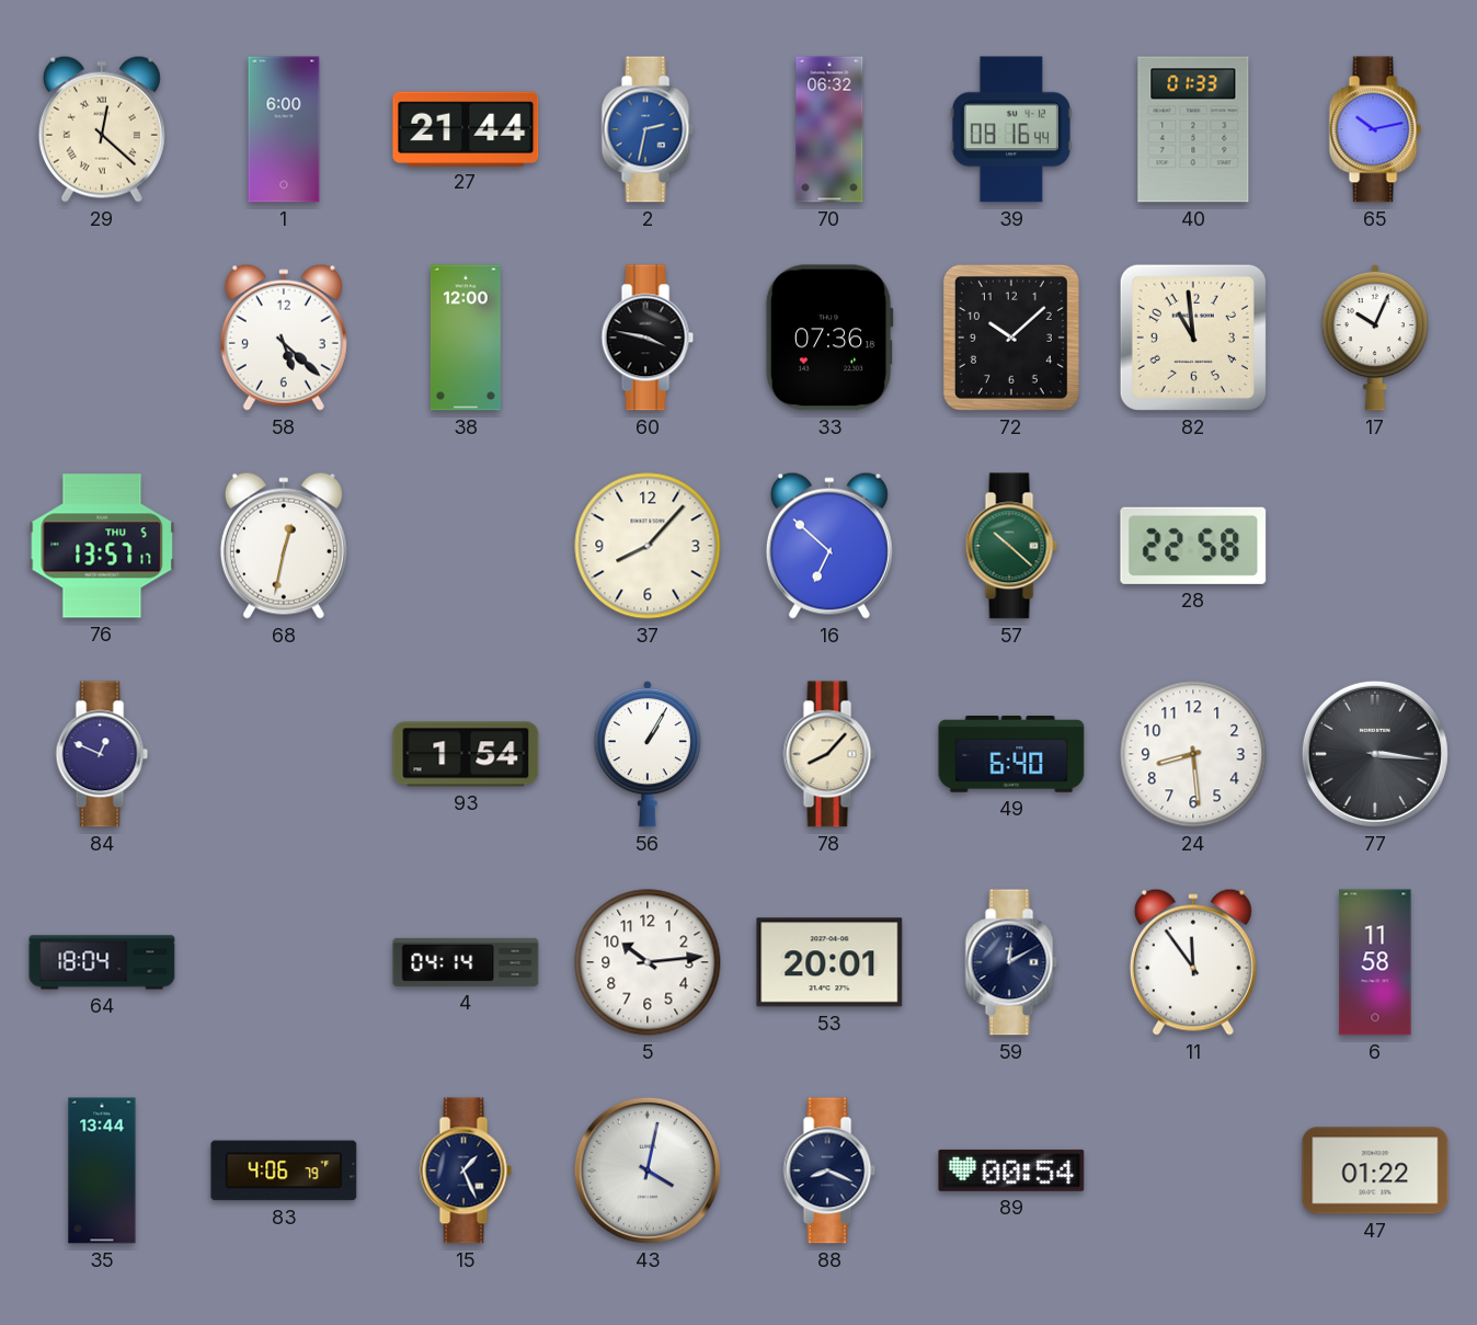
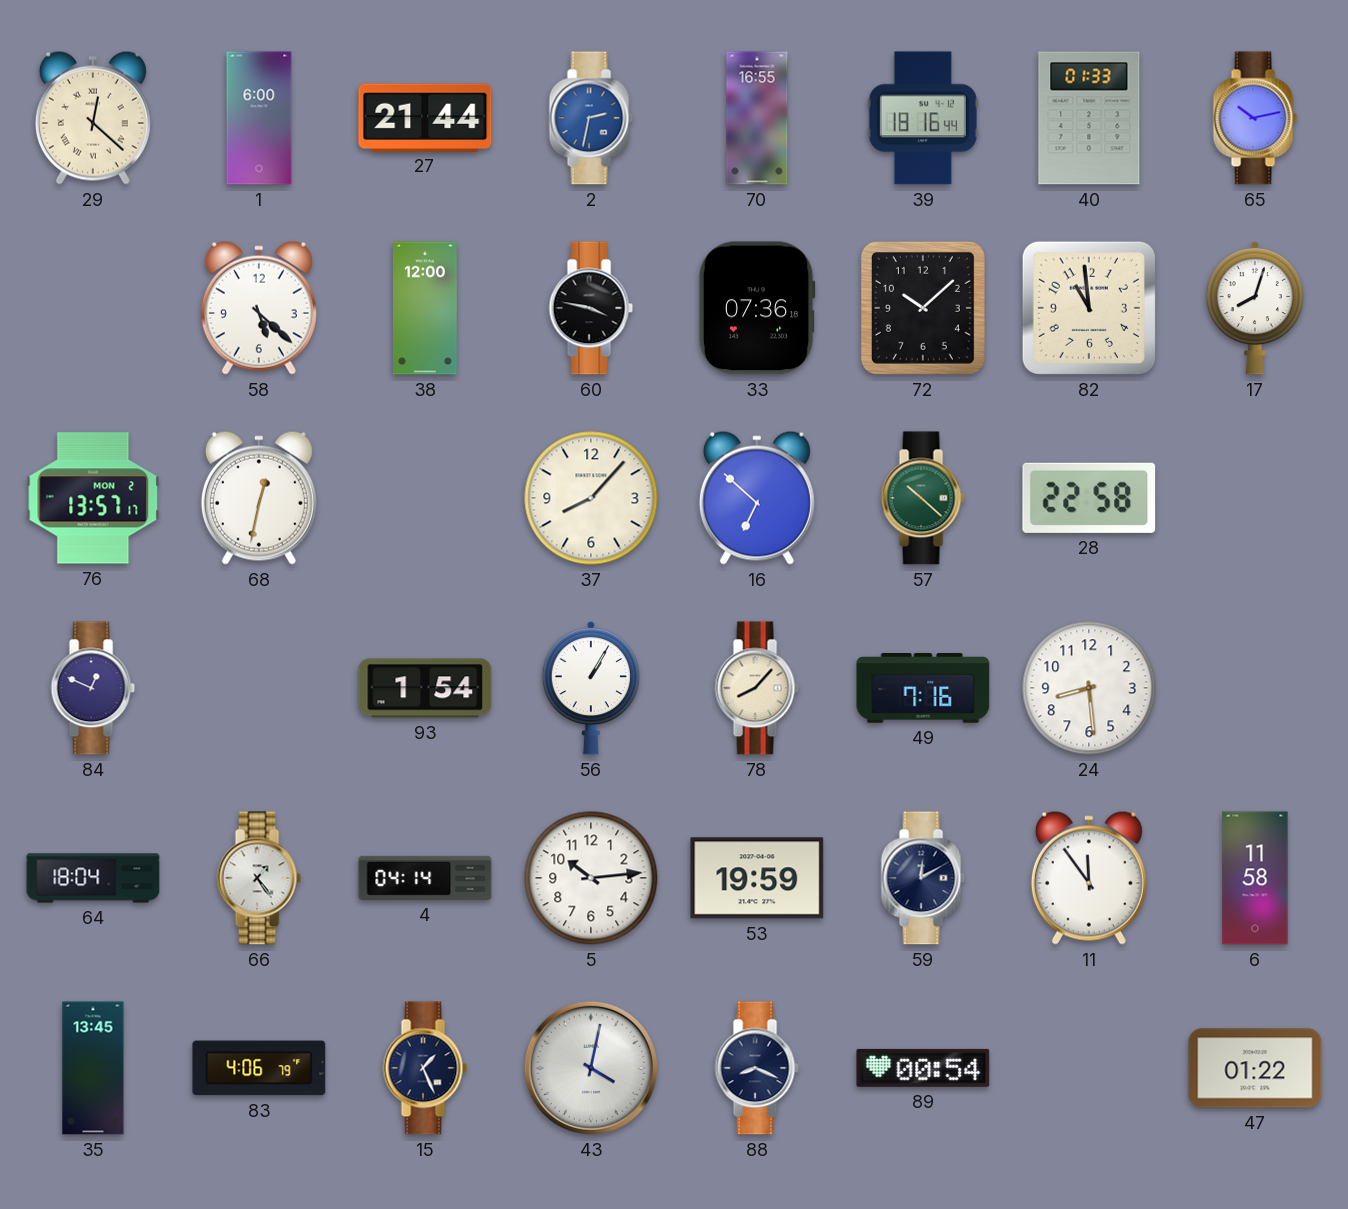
70: 06:32 -> 16:55
39: 08:16 -> 18:16
17: 10:04 -> 8:03
76 date: THU 5 -> MON 2
49: 6:40 -> 7:16
77: 3:16 -> none
66: none -> 1:24
53: 20:01 -> 19:59
35: 13:44 -> 13:45
